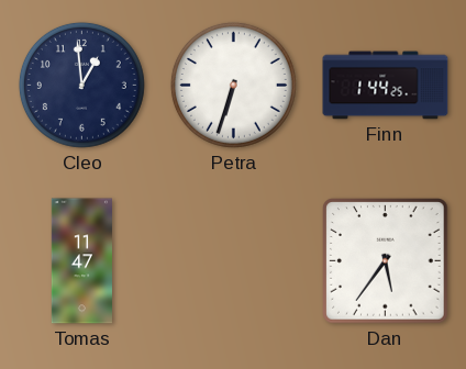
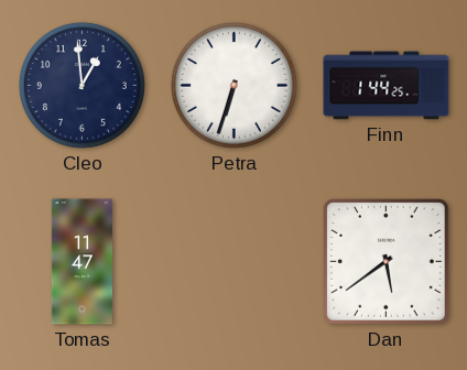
Dan: 5:36 -> 5:39
